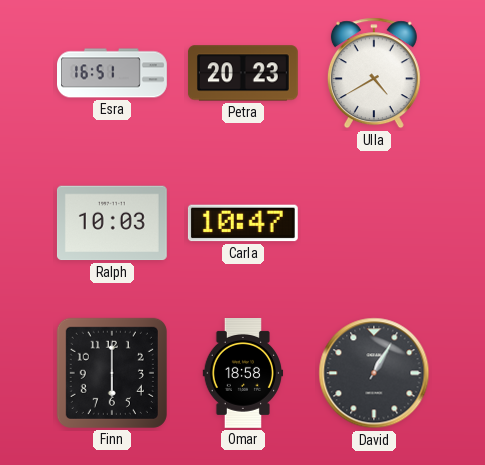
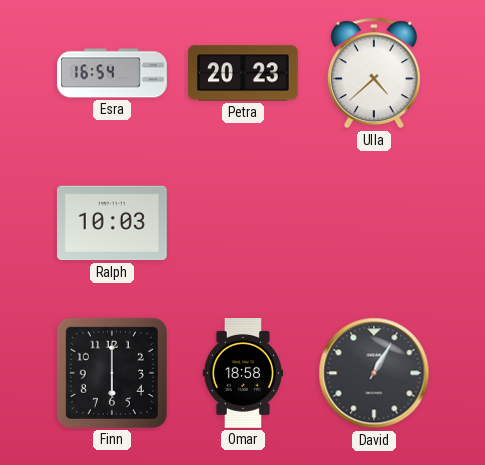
Esra: 16:51 -> 16:54
Ulla: 4:40 -> 4:38
Carla: 10:47 -> none
